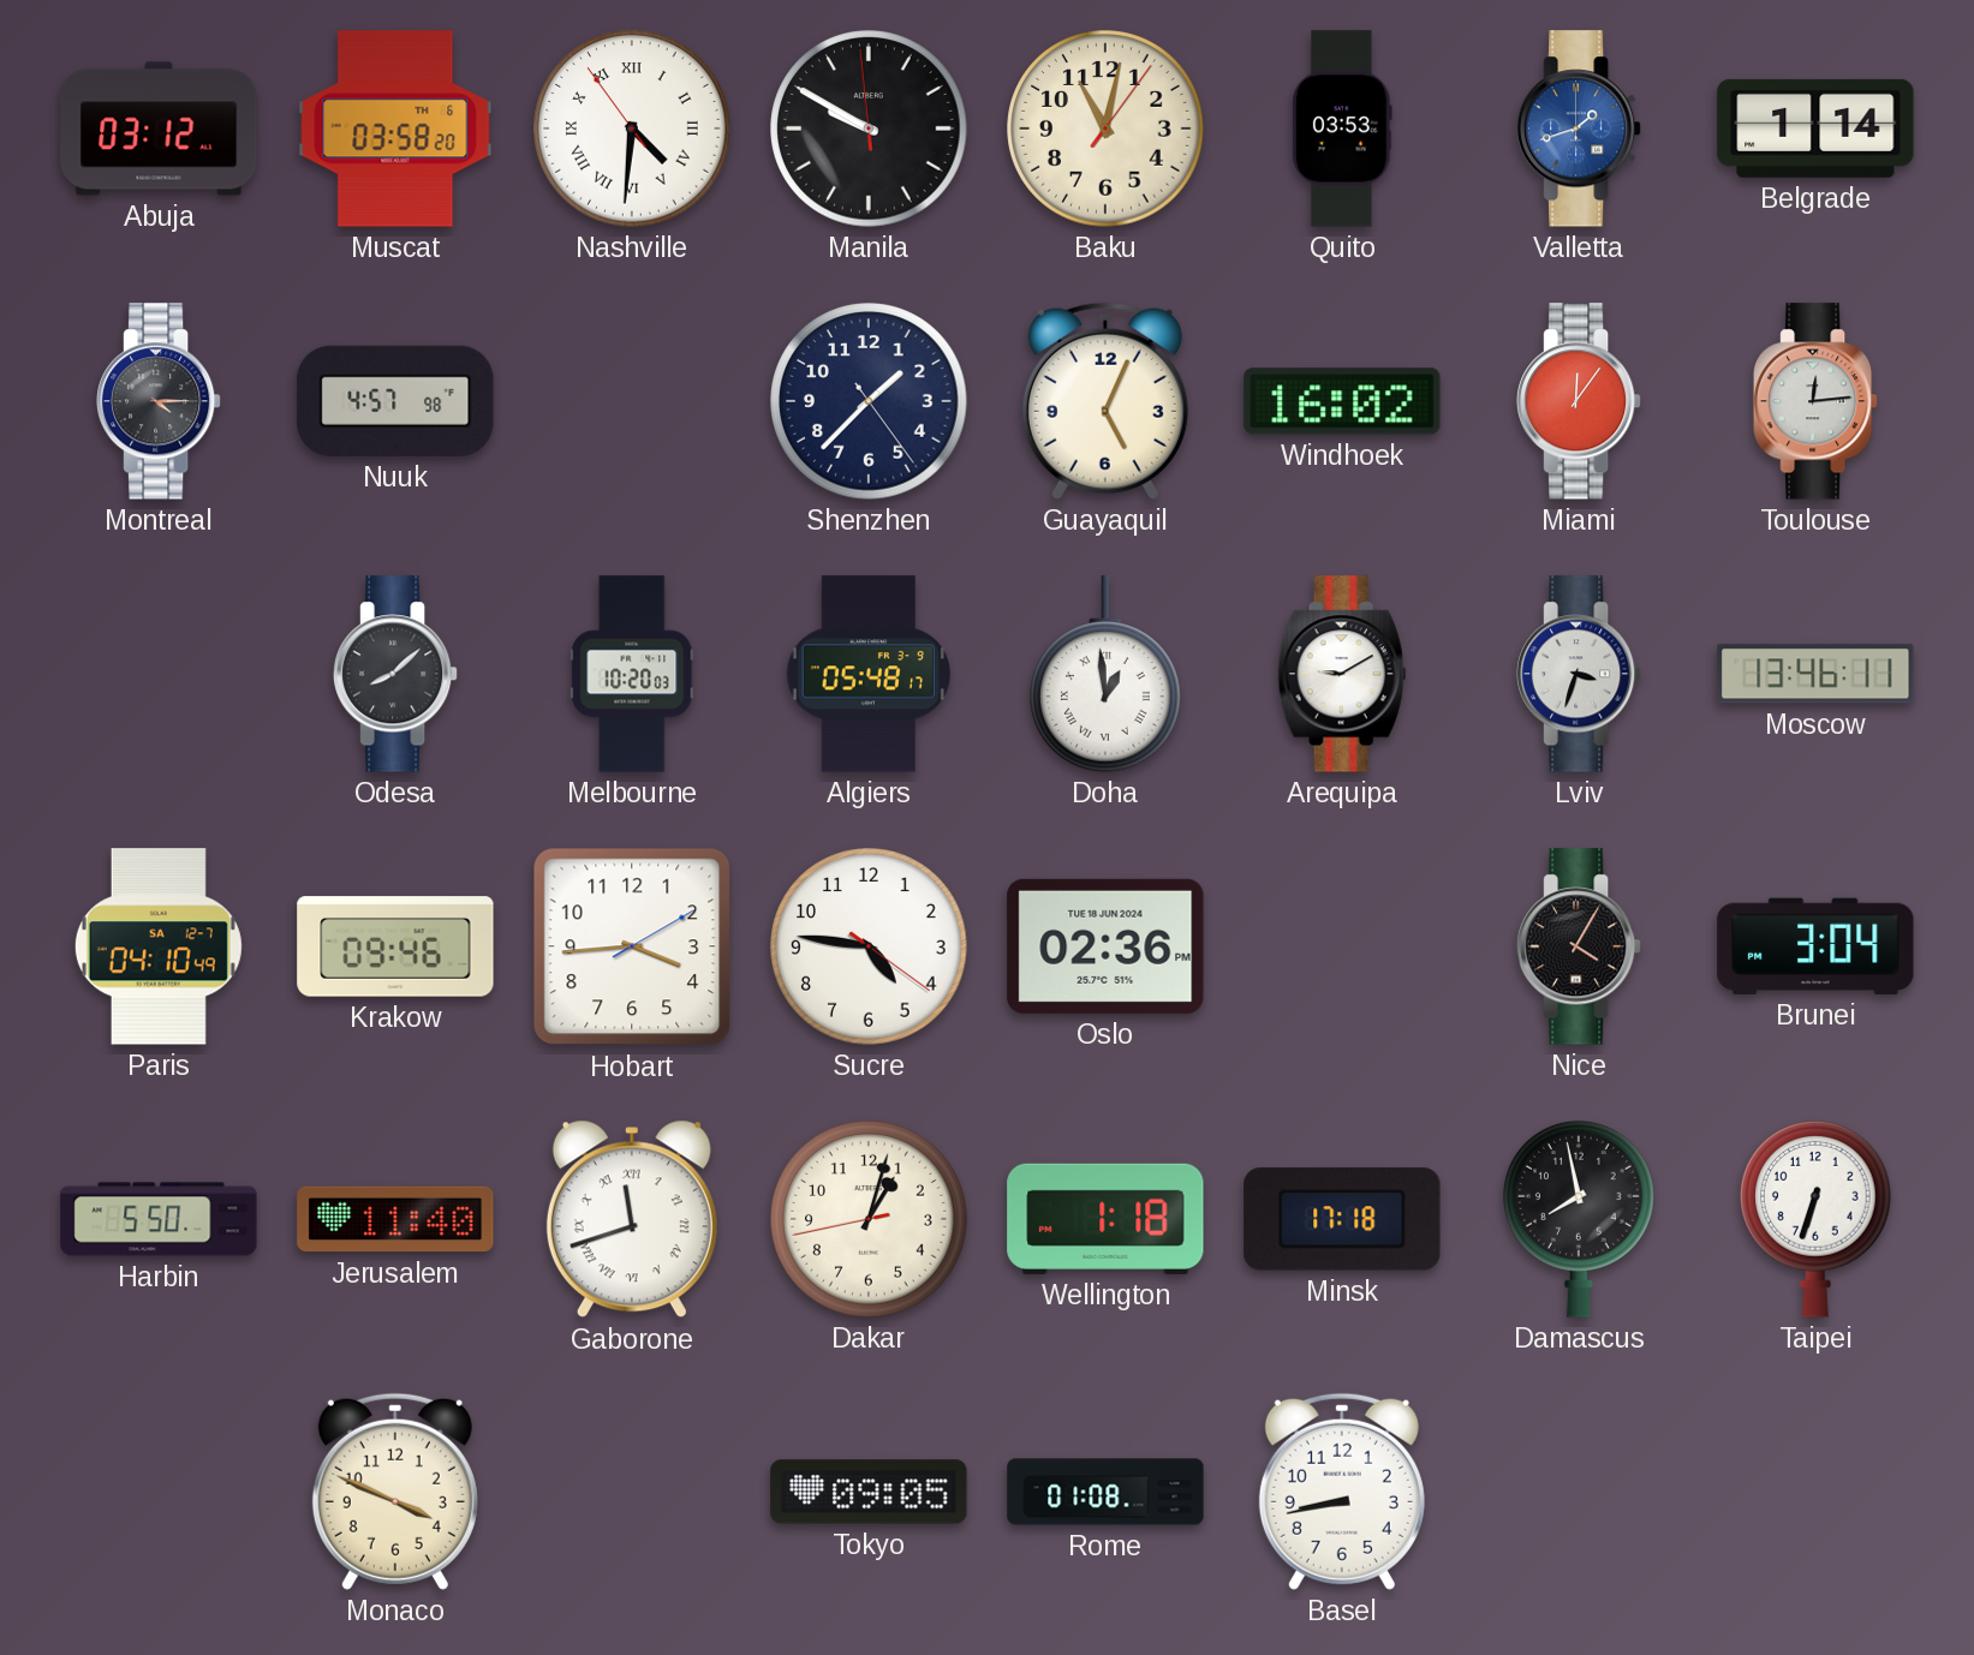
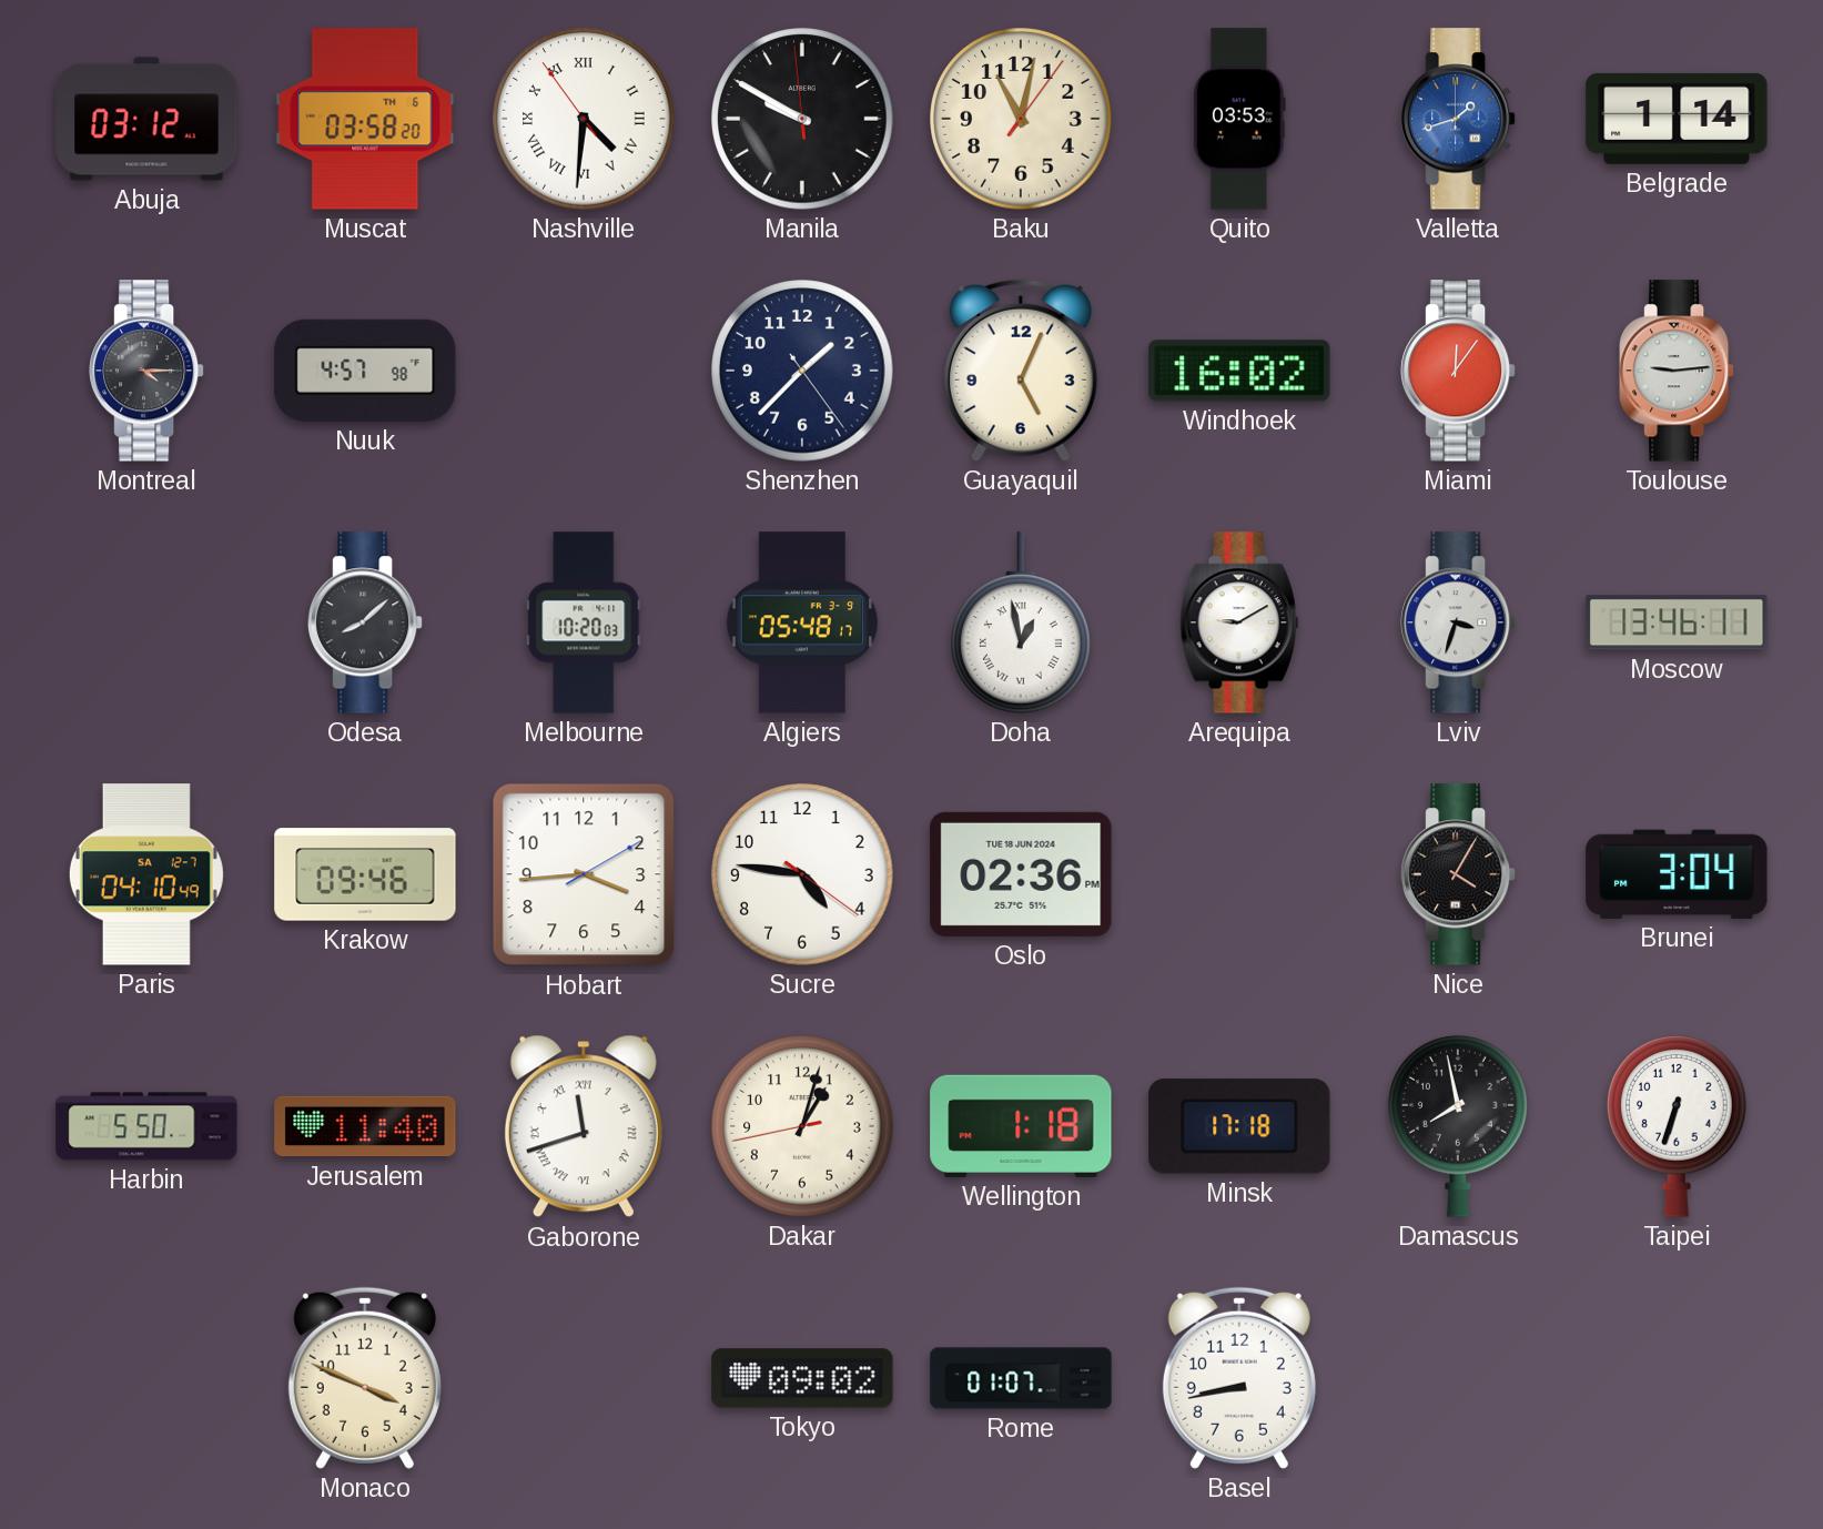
Toulouse: 12:14 -> 9:14
Doha: 12:59 -> 12:58
Tokyo: 09:05 -> 09:02
Rome: 01:08 -> 01:07
